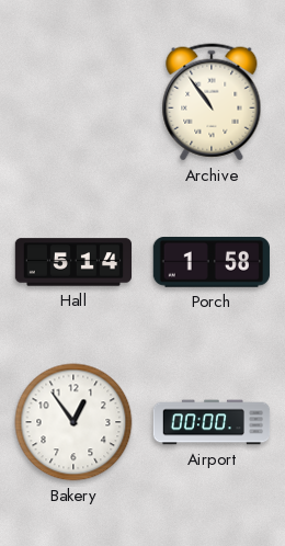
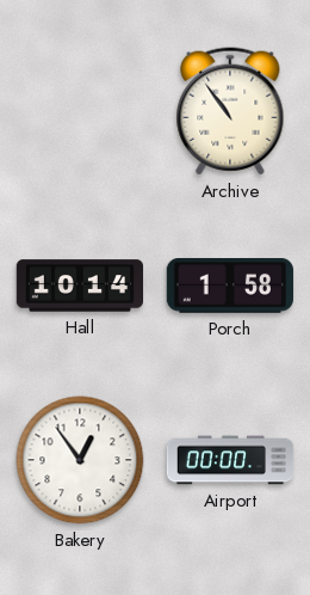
Hall: 5:14 -> 10:14
